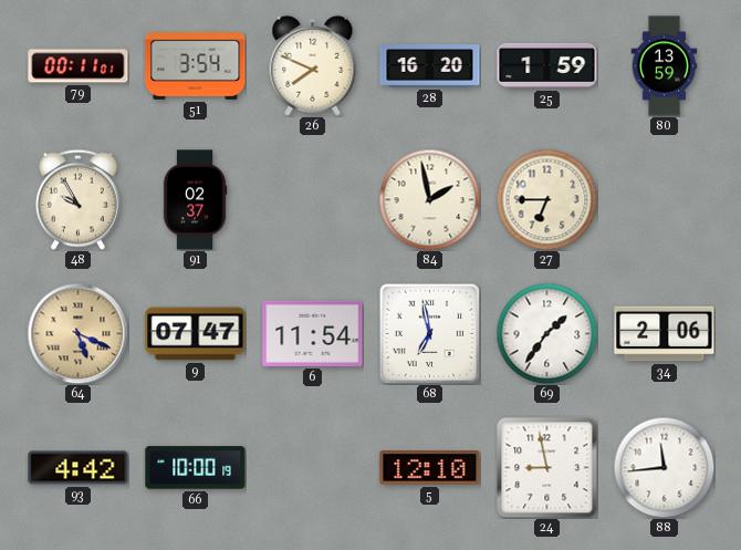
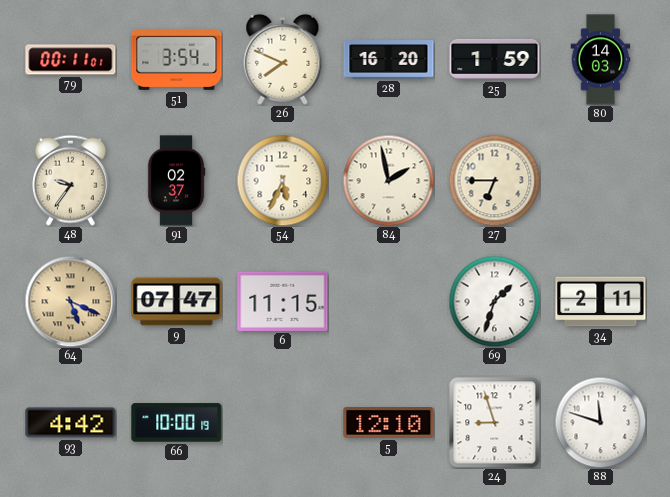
80: 13:59 -> 14:03
48: 9:55 -> 9:36
54: none -> 5:34
6: 11:54 -> 11:15
68: 6:58 -> none
69: 1:36 -> 1:33
34: 2:06 -> 2:11
24: 8:58 -> 8:57
88: 11:44 -> 11:48
